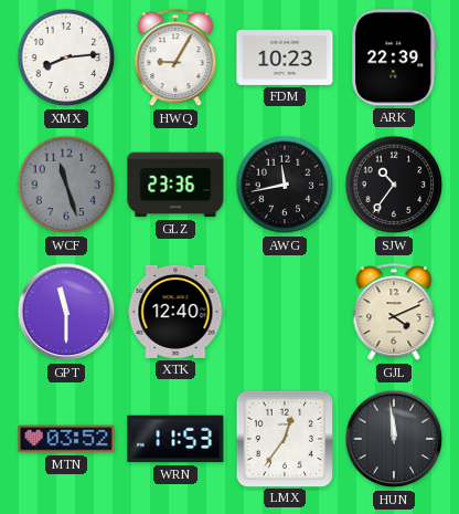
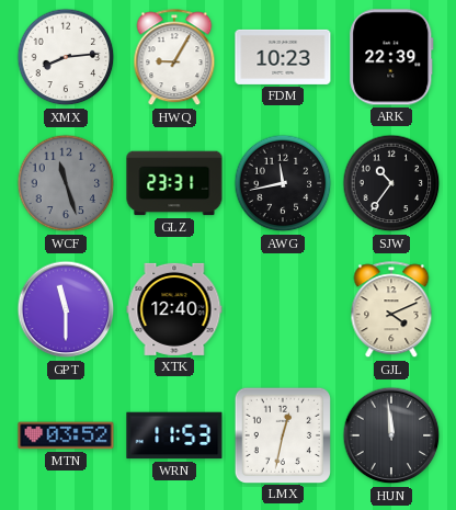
GLZ: 23:36 -> 23:31
LMX: 12:36 -> 12:32
